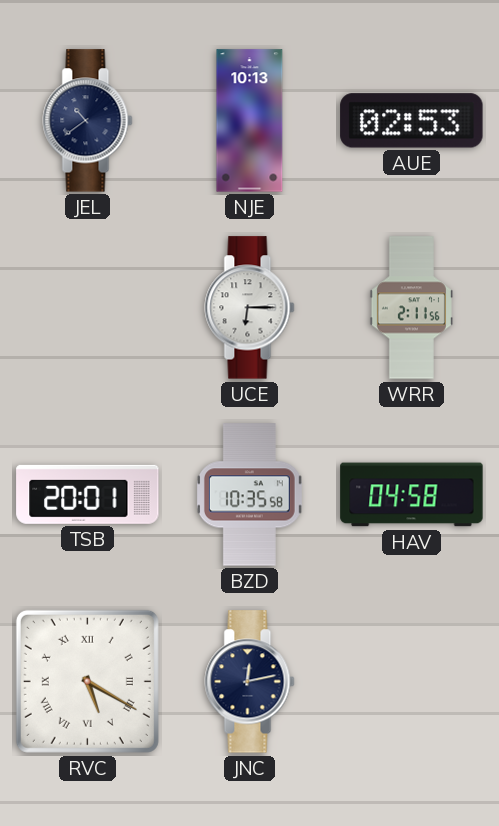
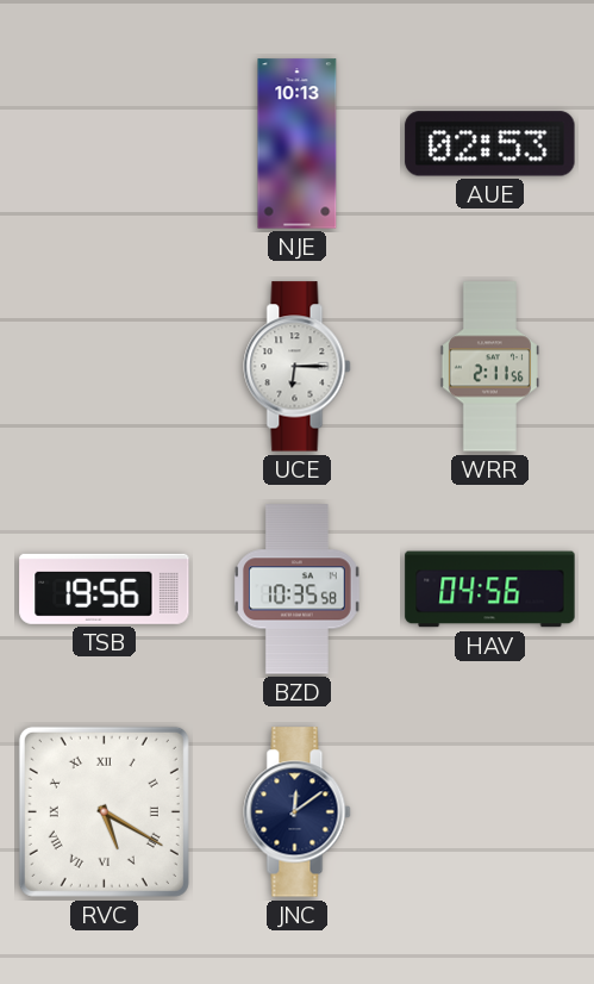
JEL: 10:39 -> none
TSB: 20:01 -> 19:56
HAV: 04:58 -> 04:56
JNC: 12:13 -> 12:09
